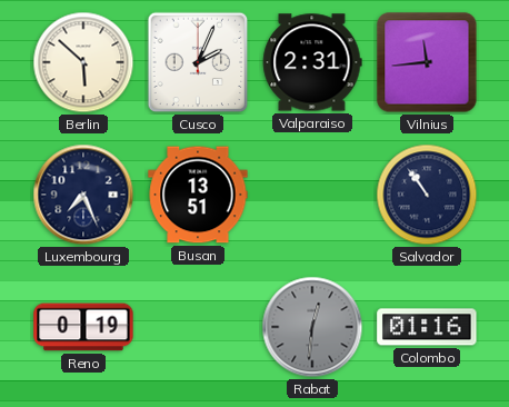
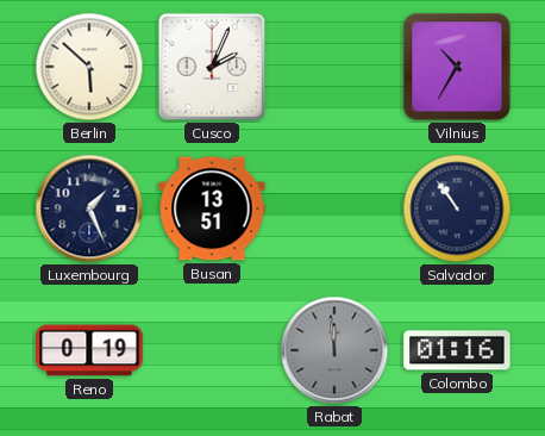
Valparaiso: 2:31 -> none
Vilnius: 11:44 -> 10:35
Luxembourg: 7:26 -> 1:26
Rabat: 12:31 -> 11:59
